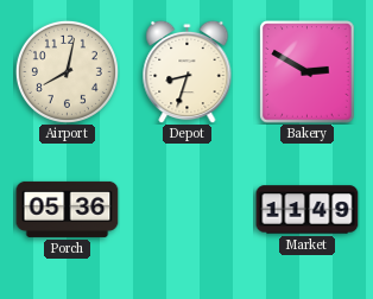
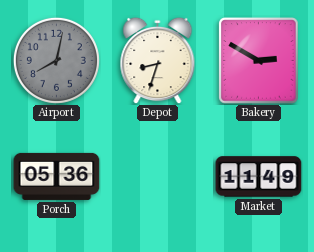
Airport dial: cream -> grey
